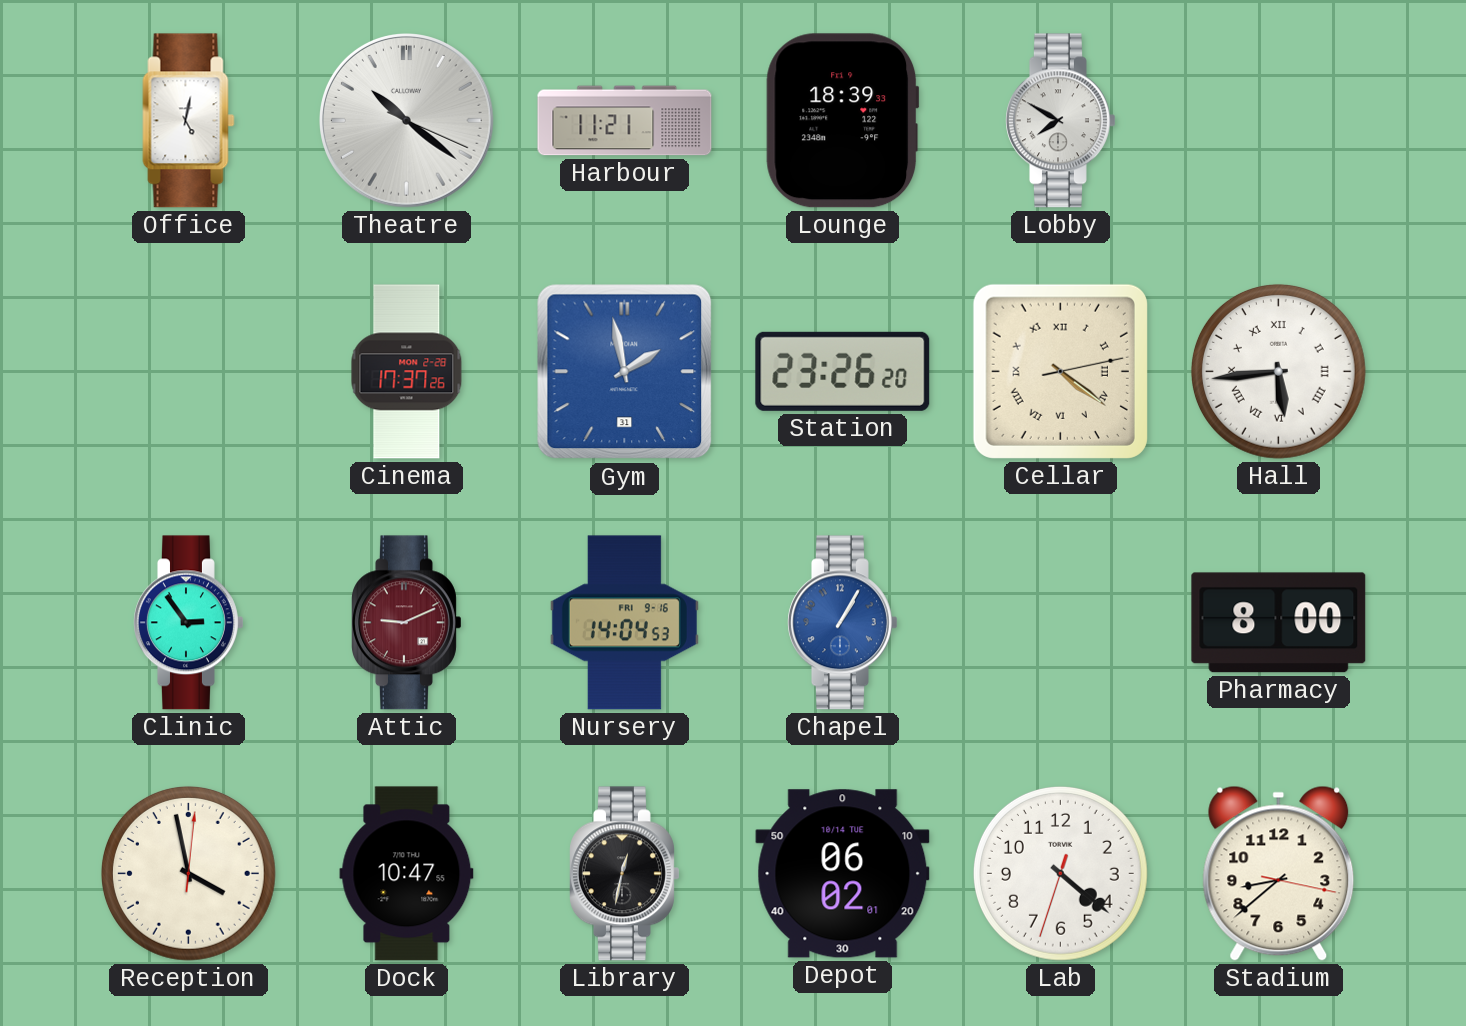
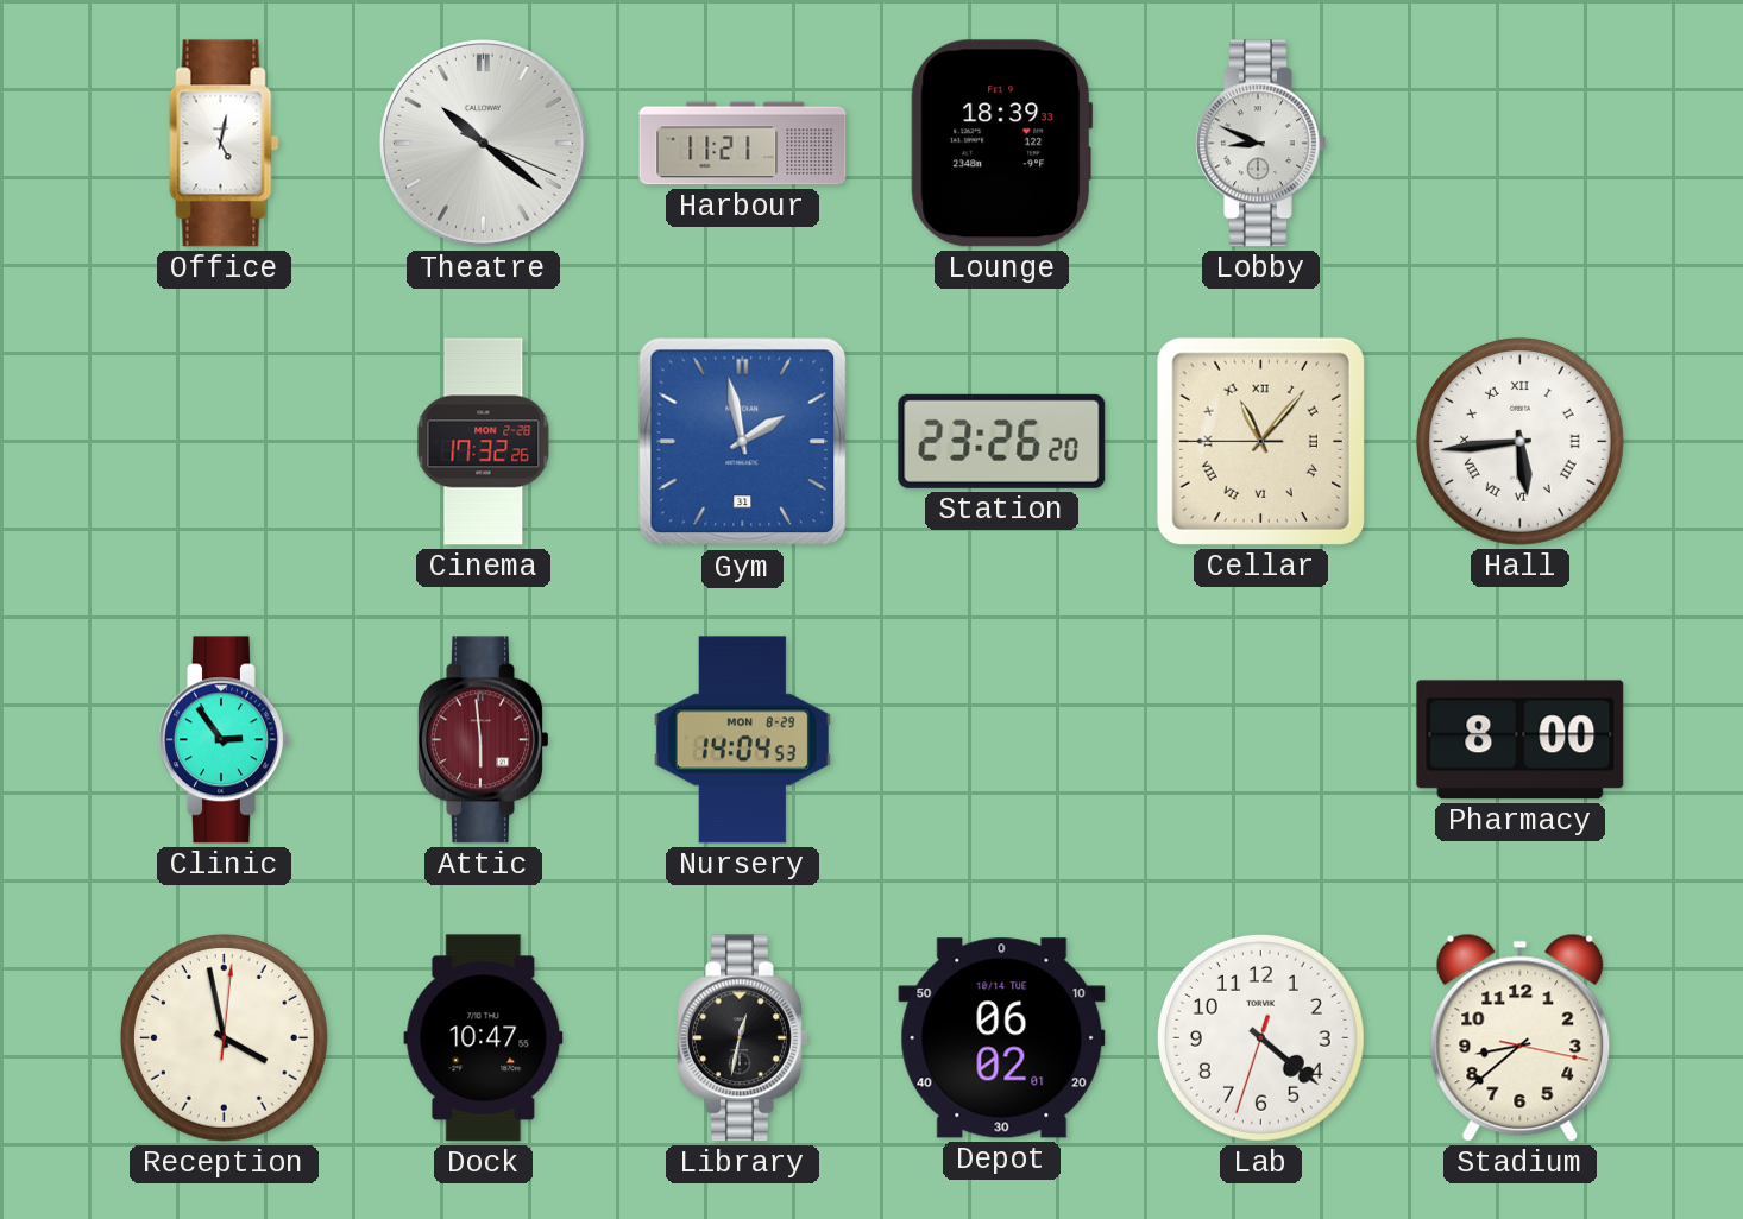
Lobby: 7:50 -> 8:49
Cinema: 17:37 -> 17:32
Cellar: 4:21 -> 11:06
Attic: 9:11 -> 5:59
Nursery date: FRI 9-16 -> MON 8-29
Chapel: 1:05 -> none
